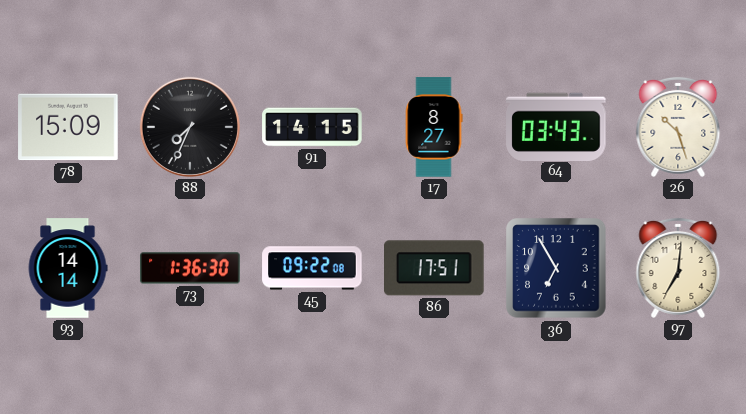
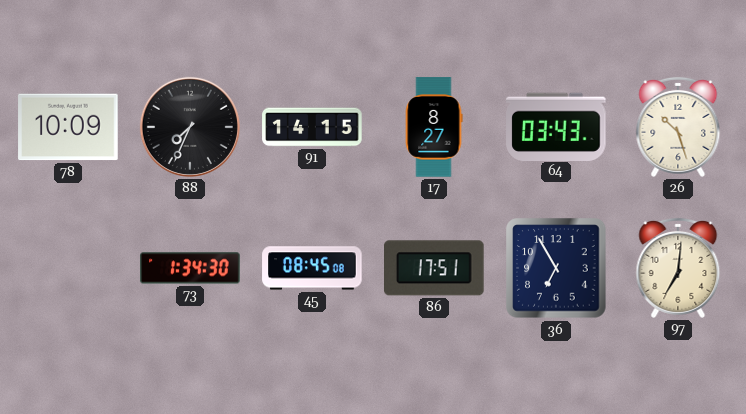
78: 15:09 -> 10:09
93: 14:14 -> none
73: 1:36 -> 1:34
45: 09:22 -> 08:45
